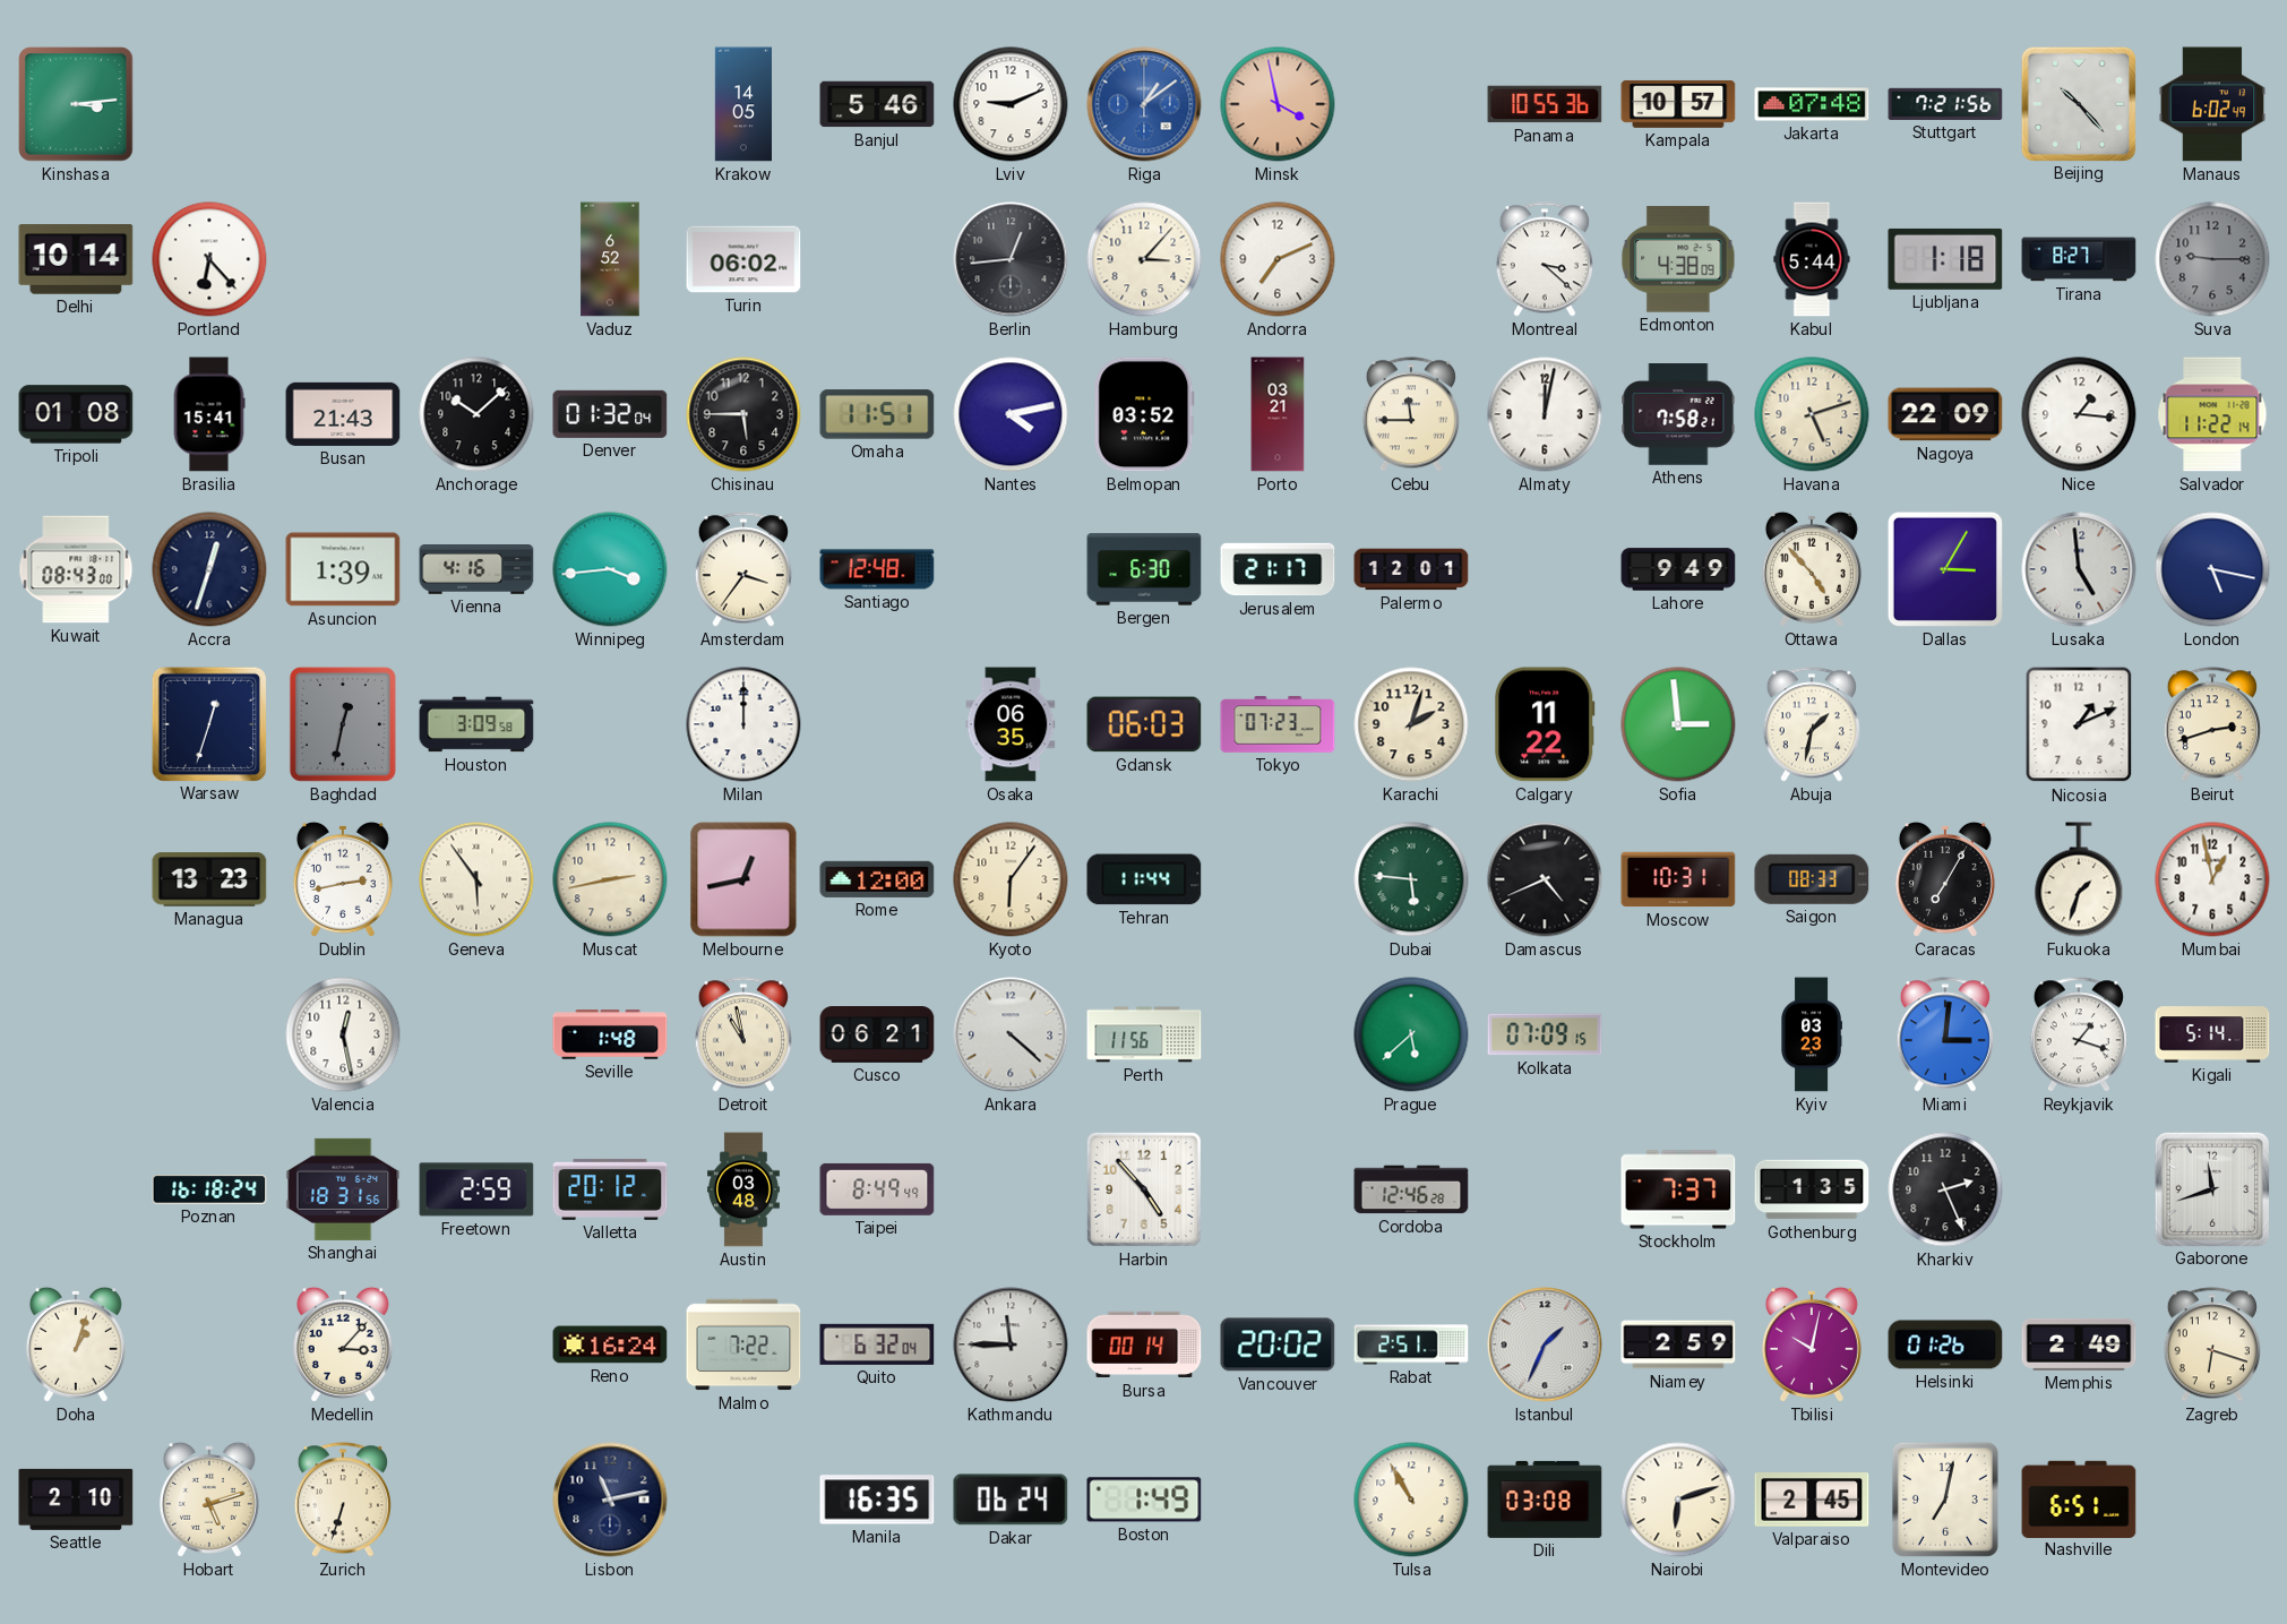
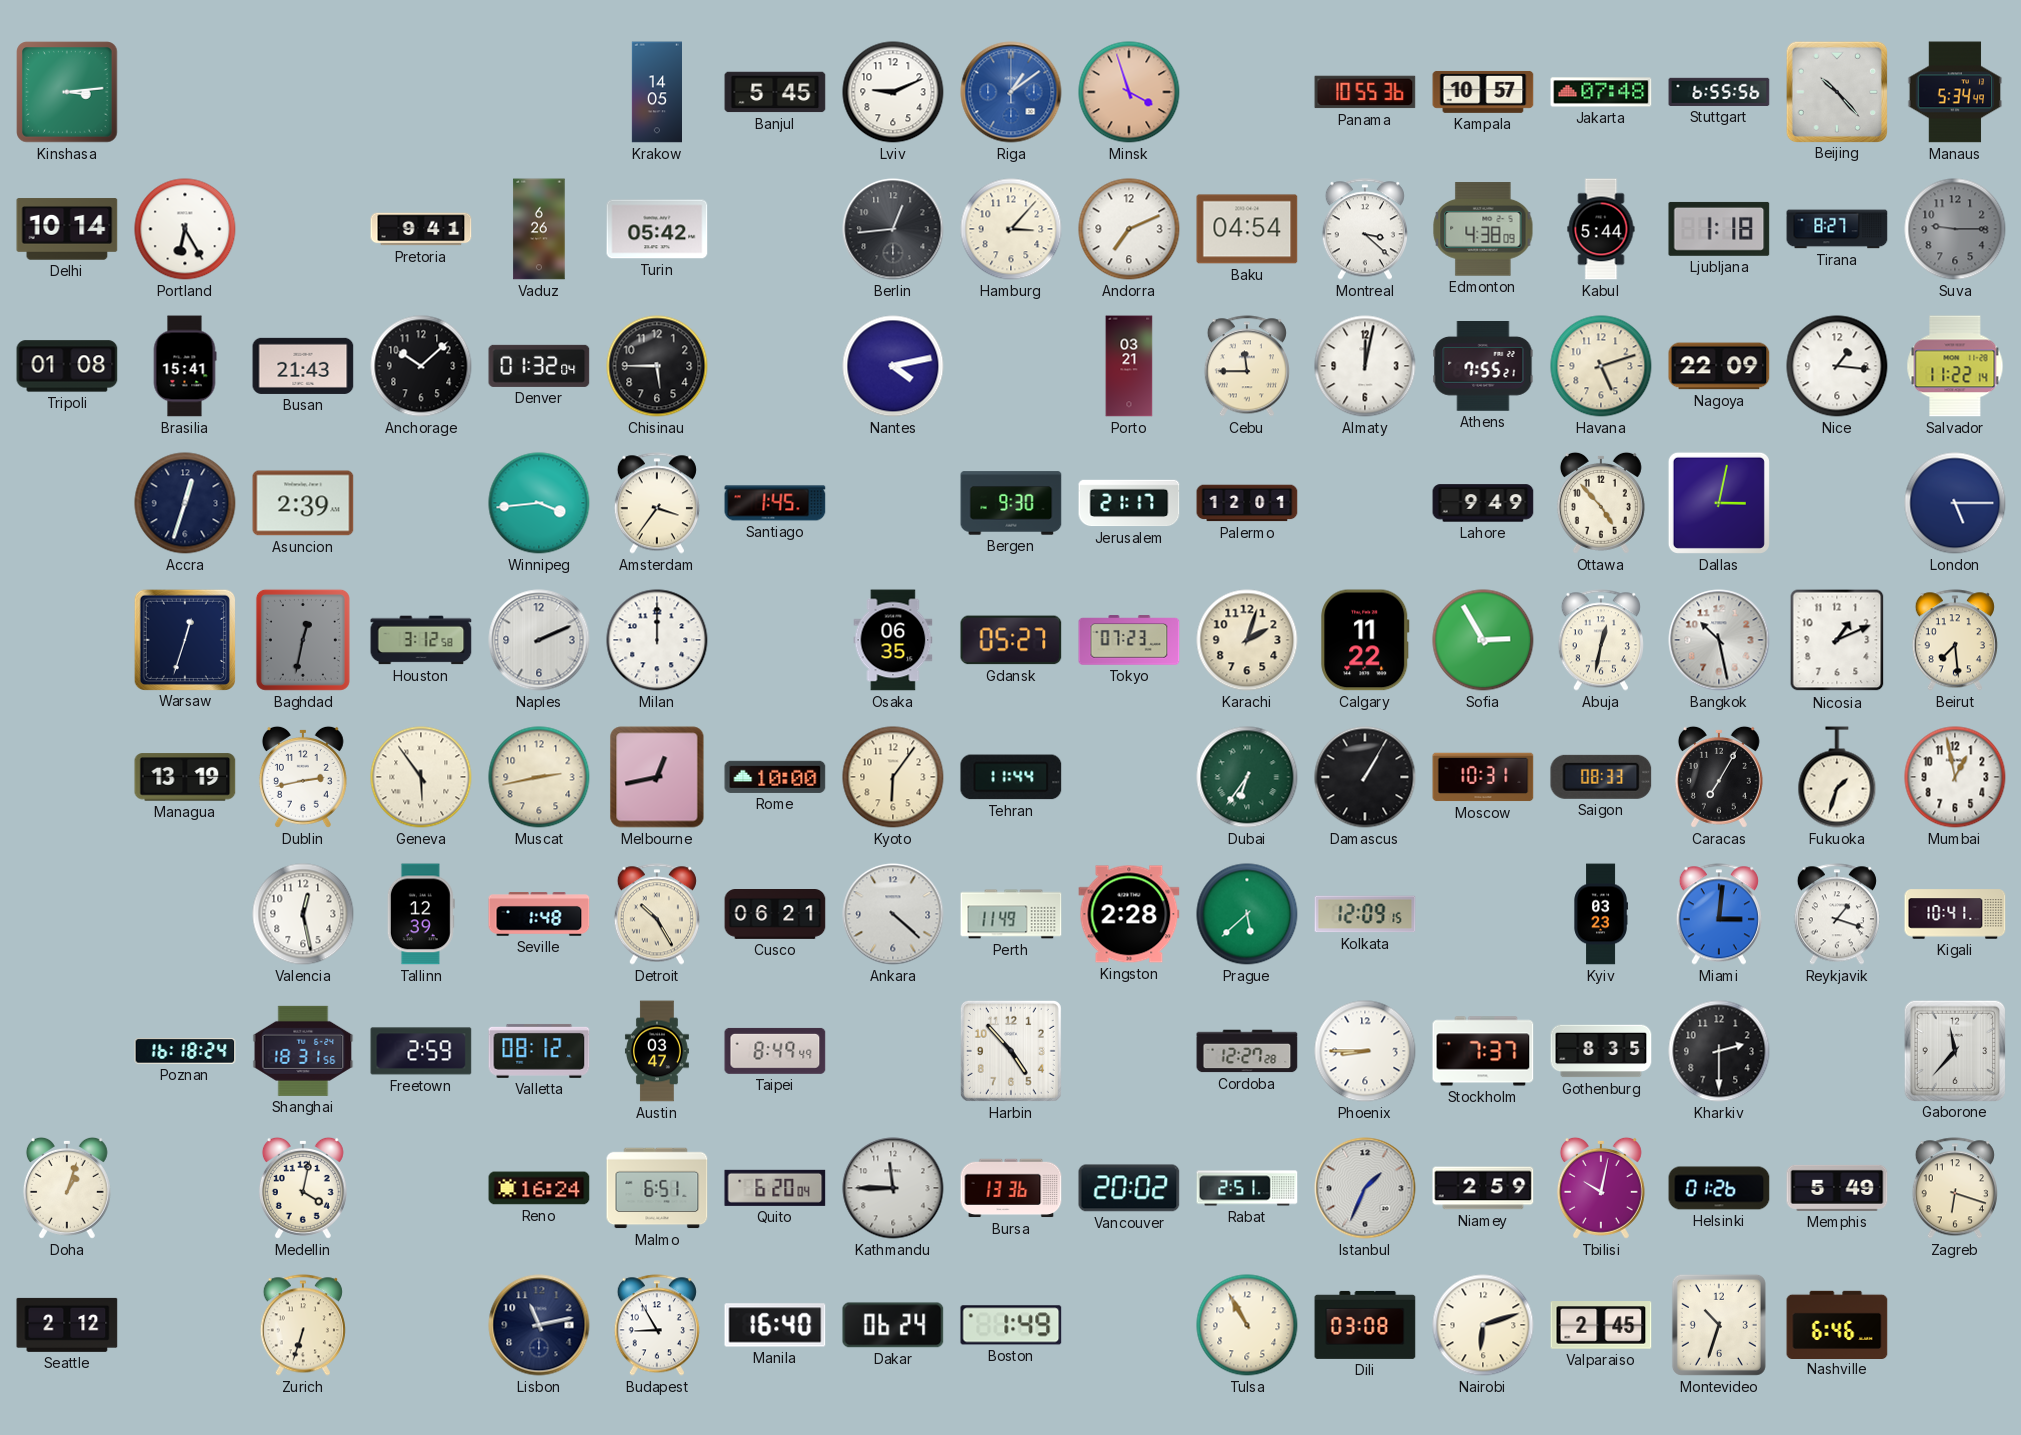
Banjul: 5:46 -> 5:45
Minsk: 3:58 -> 3:57
Stuttgart: 7:21 -> 6:55
Manaus: 6:02 -> 5:34
Portland: 6:23 -> 6:25
Pretoria: none -> 9:41
Vaduz: 6:52 -> 6:26
Turin: 06:02 -> 05:42
Baku: none -> 04:54
Omaha: 11:51 -> none
Belmopan: 03:52 -> none
Athens: 7:58 -> 7:55
Kuwait: 08:43 -> none
Asuncion: 1:39 -> 2:39
Vienna: 4:16 -> none
Santiago: 12:48 -> 1:45
Bergen: 6:30 -> 9:30
Dallas: 3:05 -> 3:02
Lusaka: 4:59 -> none
London: 5:17 -> 5:15
Houston: 3:09 -> 3:12
Naples: none -> 2:11
Gdansk: 06:03 -> 05:27
Sofia: 2:59 -> 2:55
Abuja: 1:32 -> 12:32
Bangkok: none -> 10:28
Beirut: 2:42 -> 7:29
Managua: 13:23 -> 13:19
Rome: 12:00 -> 10:00
Dubai: 5:46 -> 6:36
Damascus: 4:41 -> 1:05
Tallinn: none -> 12:39
Detroit: 10:58 -> 10:25
Perth: 11:56 -> 11:49
Kingston: none -> 2:28
Kolkata: 07:09 -> 12:09
Kigali: 5:14 -> 10:41
Valletta: 20:12 -> 08:12
Austin: 03:48 -> 03:47
Cordoba: 12:46 -> 12:27
Phoenix: none -> 8:45
Gothenburg: 1:35 -> 8:35
Kharkiv: 2:26 -> 2:30
Gaborone: 11:42 -> 11:37
Medellin: 3:07 -> 4:02
Malmo: 7:22 -> 6:51
Quito: 6:32 -> 6:20
Bursa: 00:14 -> 13:36
Memphis: 2:49 -> 5:49
Seattle: 2:10 -> 2:12
Hobart: 5:12 -> none
Budapest: none -> 8:55
Manila: 16:35 -> 16:40
Montevideo: 7:02 -> 10:33
Nashville: 6:51 -> 6:46
